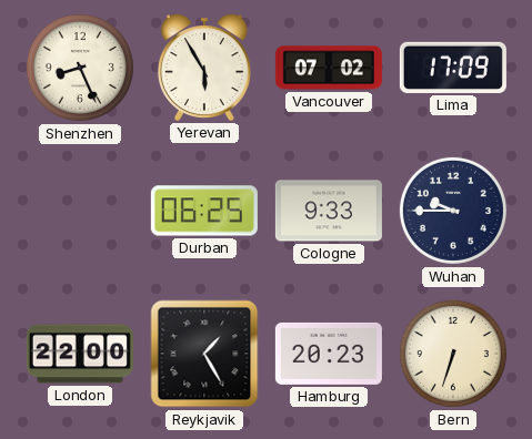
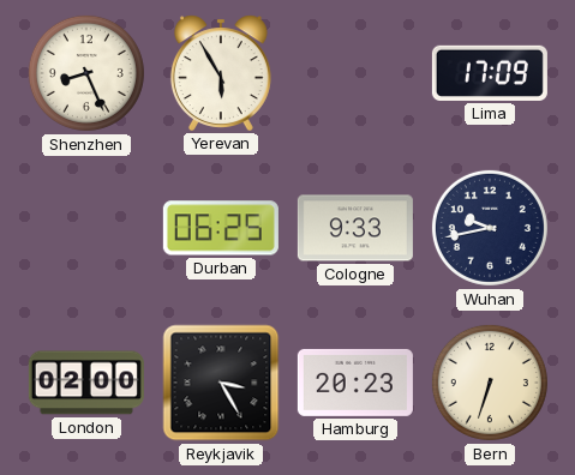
Vancouver: 07:02 -> none
Wuhan: 9:45 -> 9:43
London: 22:00 -> 02:00
Reykjavik: 1:25 -> 3:25
